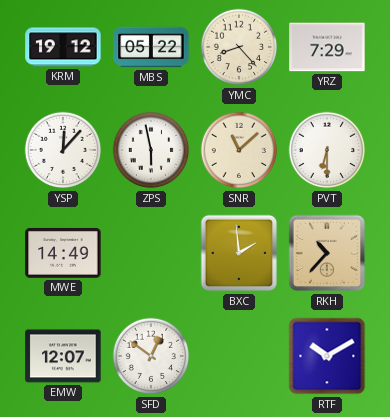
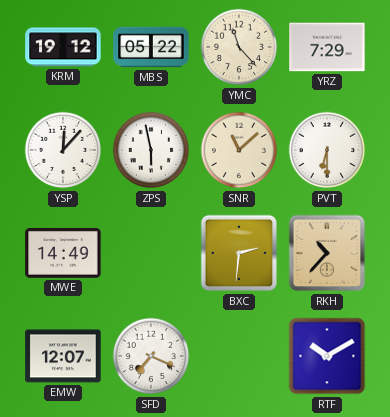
YMC: 8:23 -> 11:23
BXC: 1:59 -> 2:31
SFD: 12:51 -> 7:19
